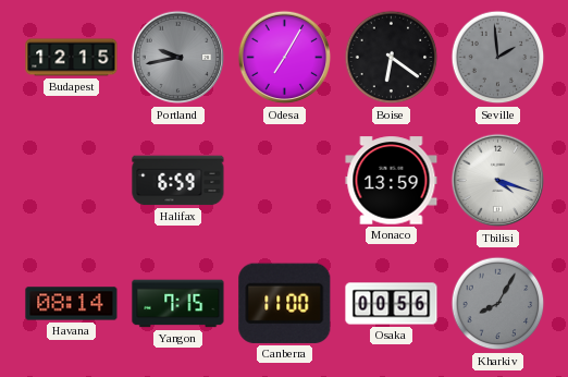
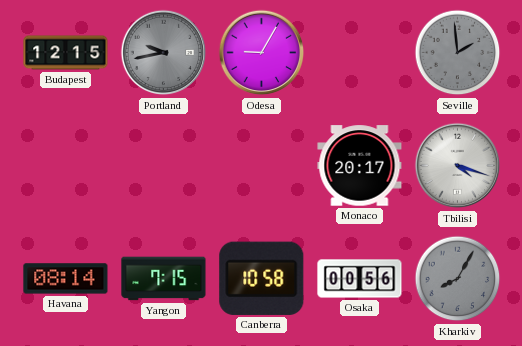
Odesa: 7:05 -> 9:05
Boise: 6:21 -> none
Halifax: 6:59 -> none
Monaco: 13:59 -> 20:17
Canberra: 11:00 -> 10:58
